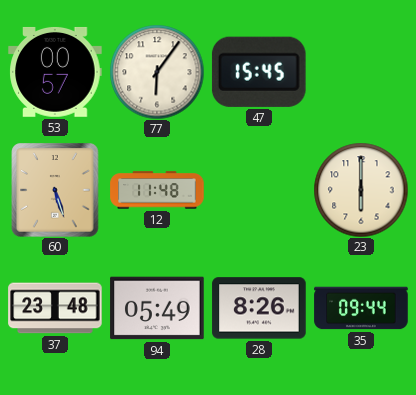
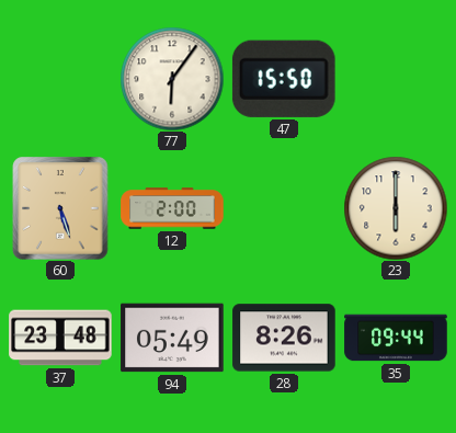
53: 00:57 -> none
47: 15:45 -> 15:50
12: 11:48 -> 2:00
